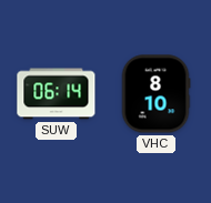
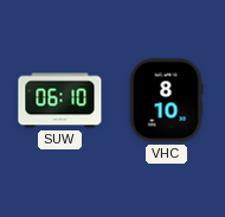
SUW: 06:14 -> 06:10
